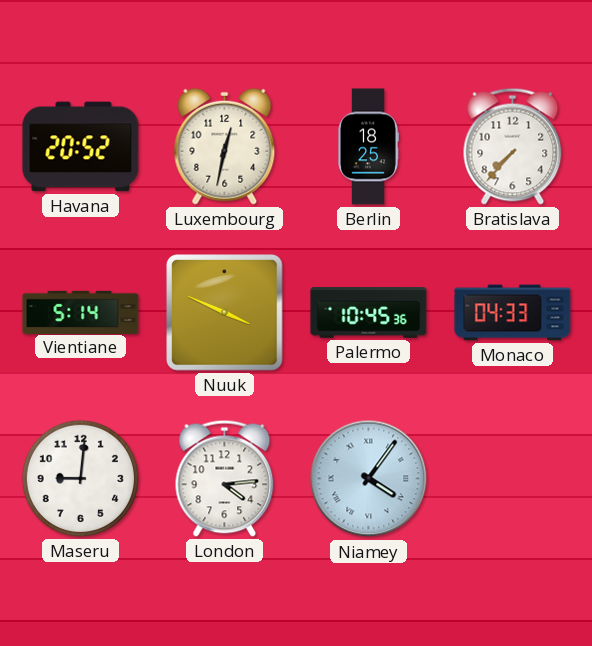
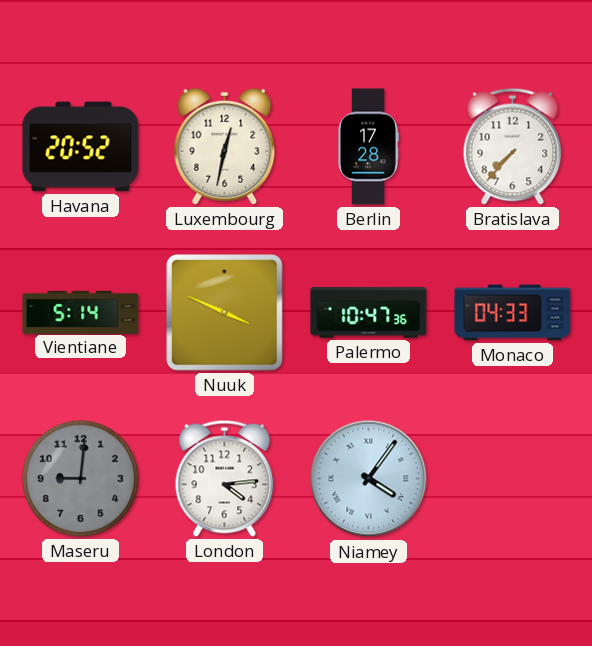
Berlin: 18:25 -> 17:28
Palermo: 10:45 -> 10:47
Maseru dial: white -> grey
